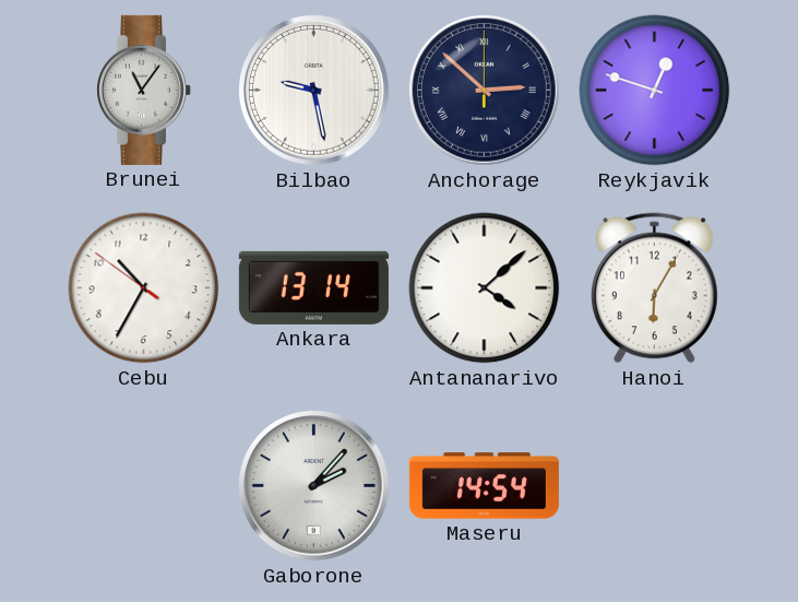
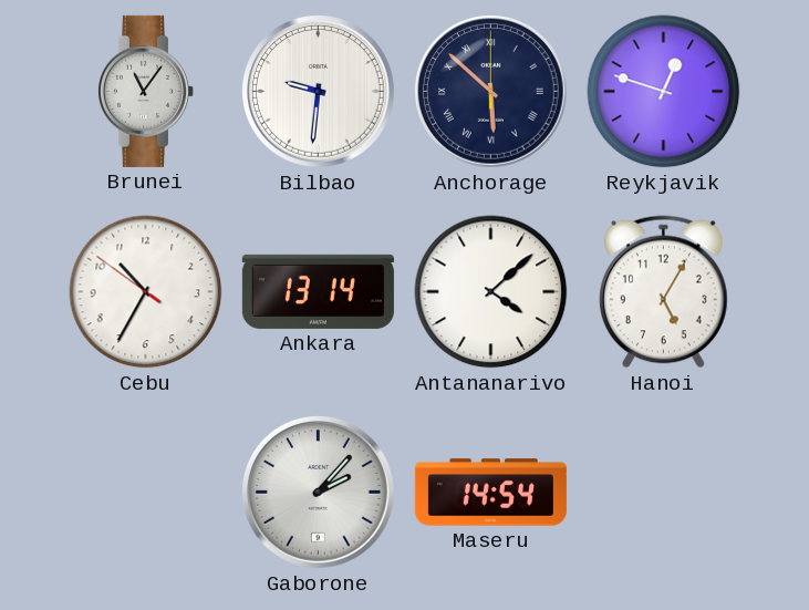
Bilbao: 9:28 -> 9:31
Anchorage: 2:52 -> 5:52
Hanoi: 6:05 -> 5:05
